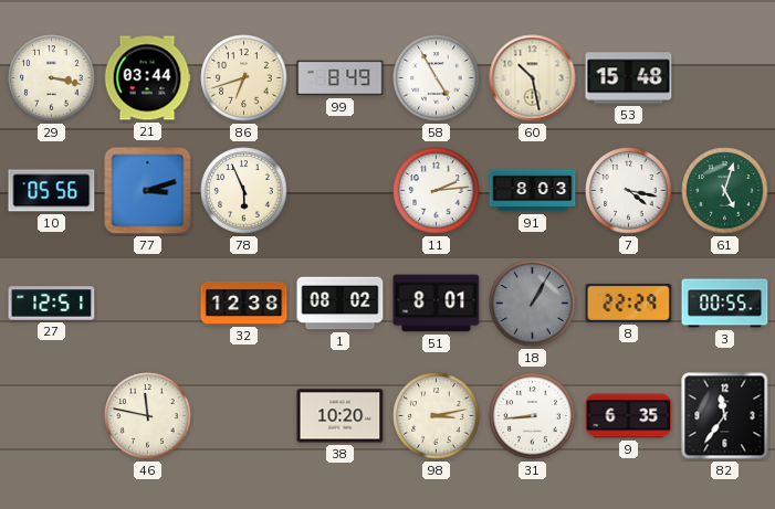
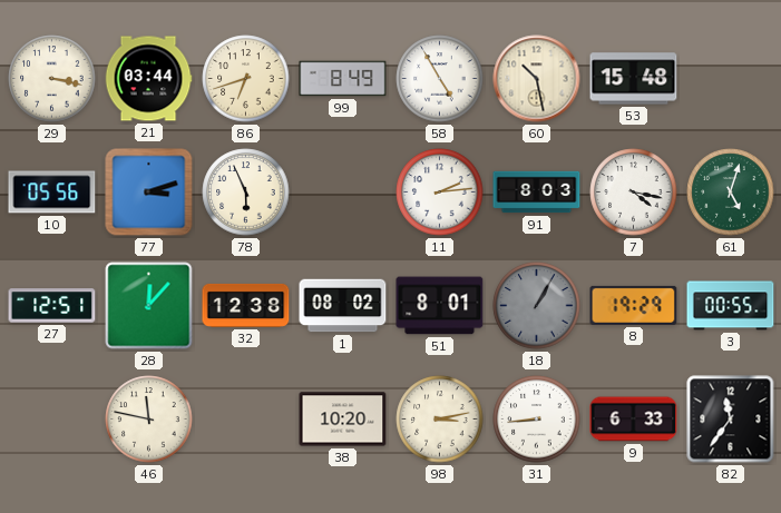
28: none -> 12:07
8: 22:29 -> 19:29
9: 6:35 -> 6:33
